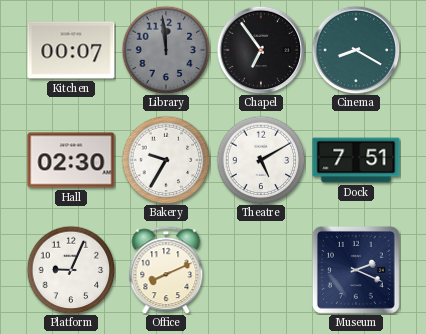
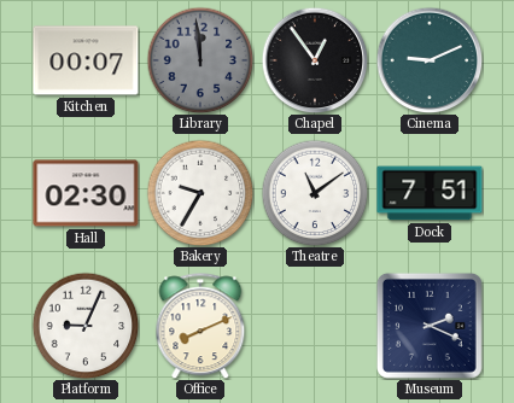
Chapel: 6:54 -> 12:54
Cinema: 8:20 -> 9:11
Theatre: 5:10 -> 11:09
